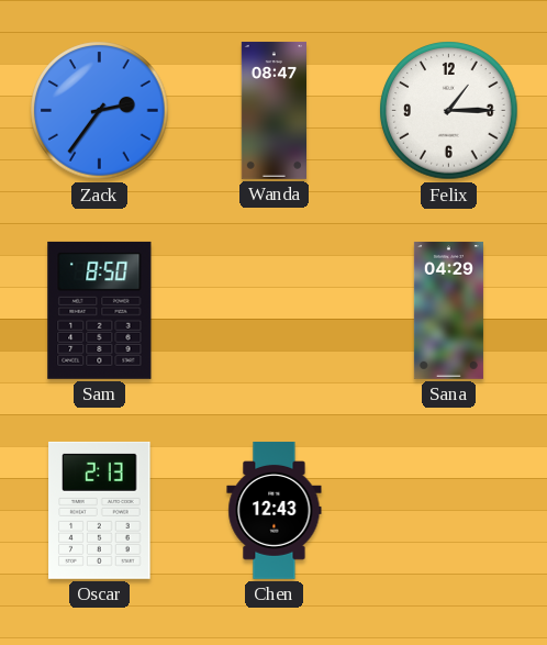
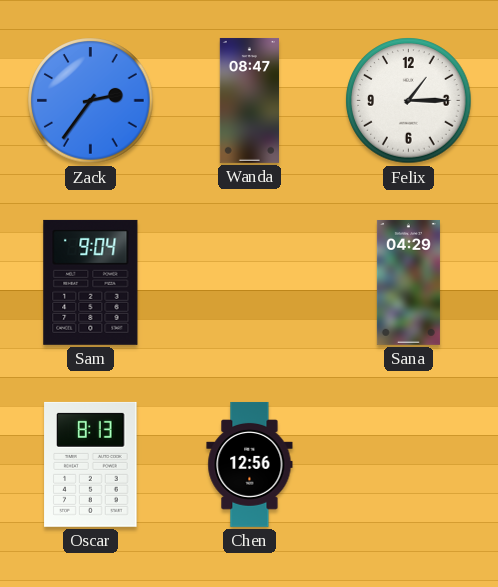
Sam: 8:50 -> 9:04
Oscar: 2:13 -> 8:13
Chen: 12:43 -> 12:56
